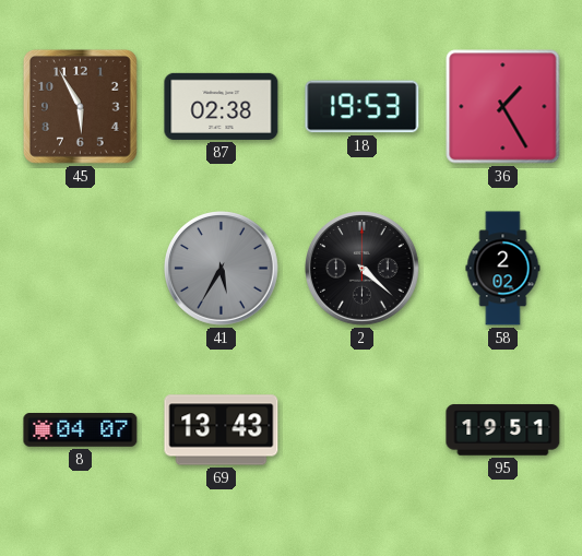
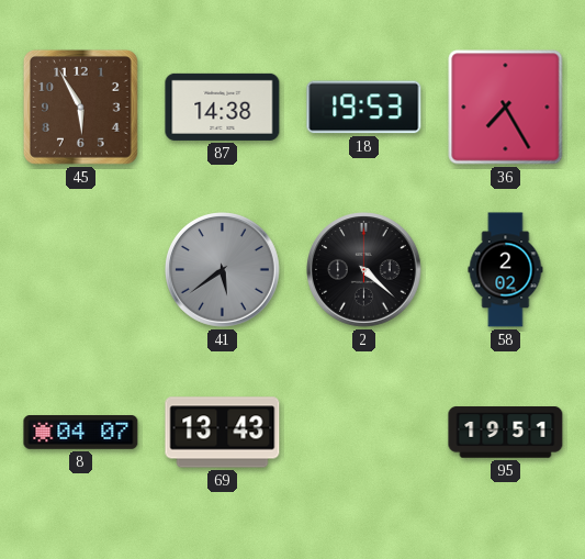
87: 02:38 -> 14:38
36: 1:25 -> 7:25
41: 5:35 -> 5:39
